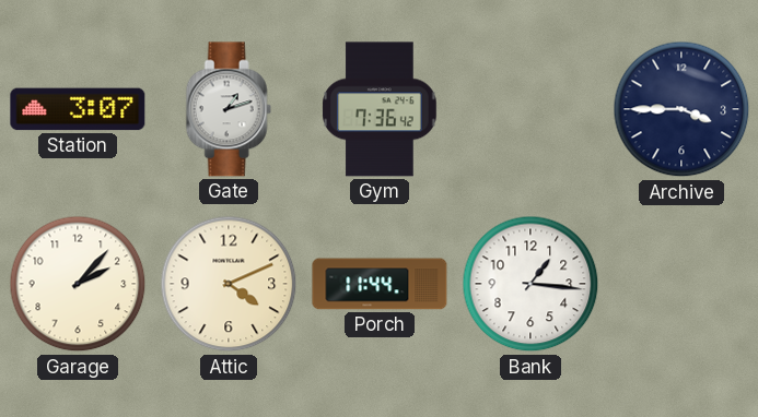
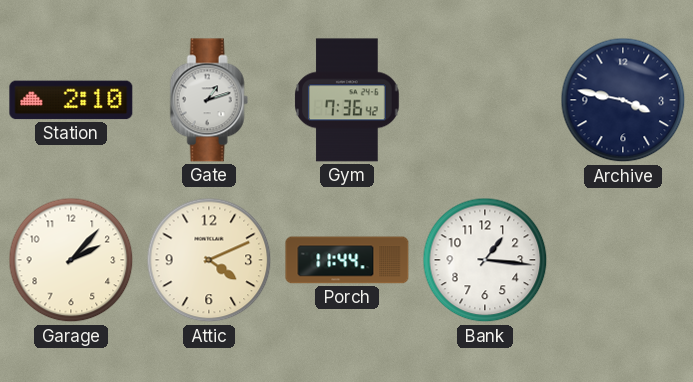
Station: 3:07 -> 2:10
Archive: 3:45 -> 3:47
